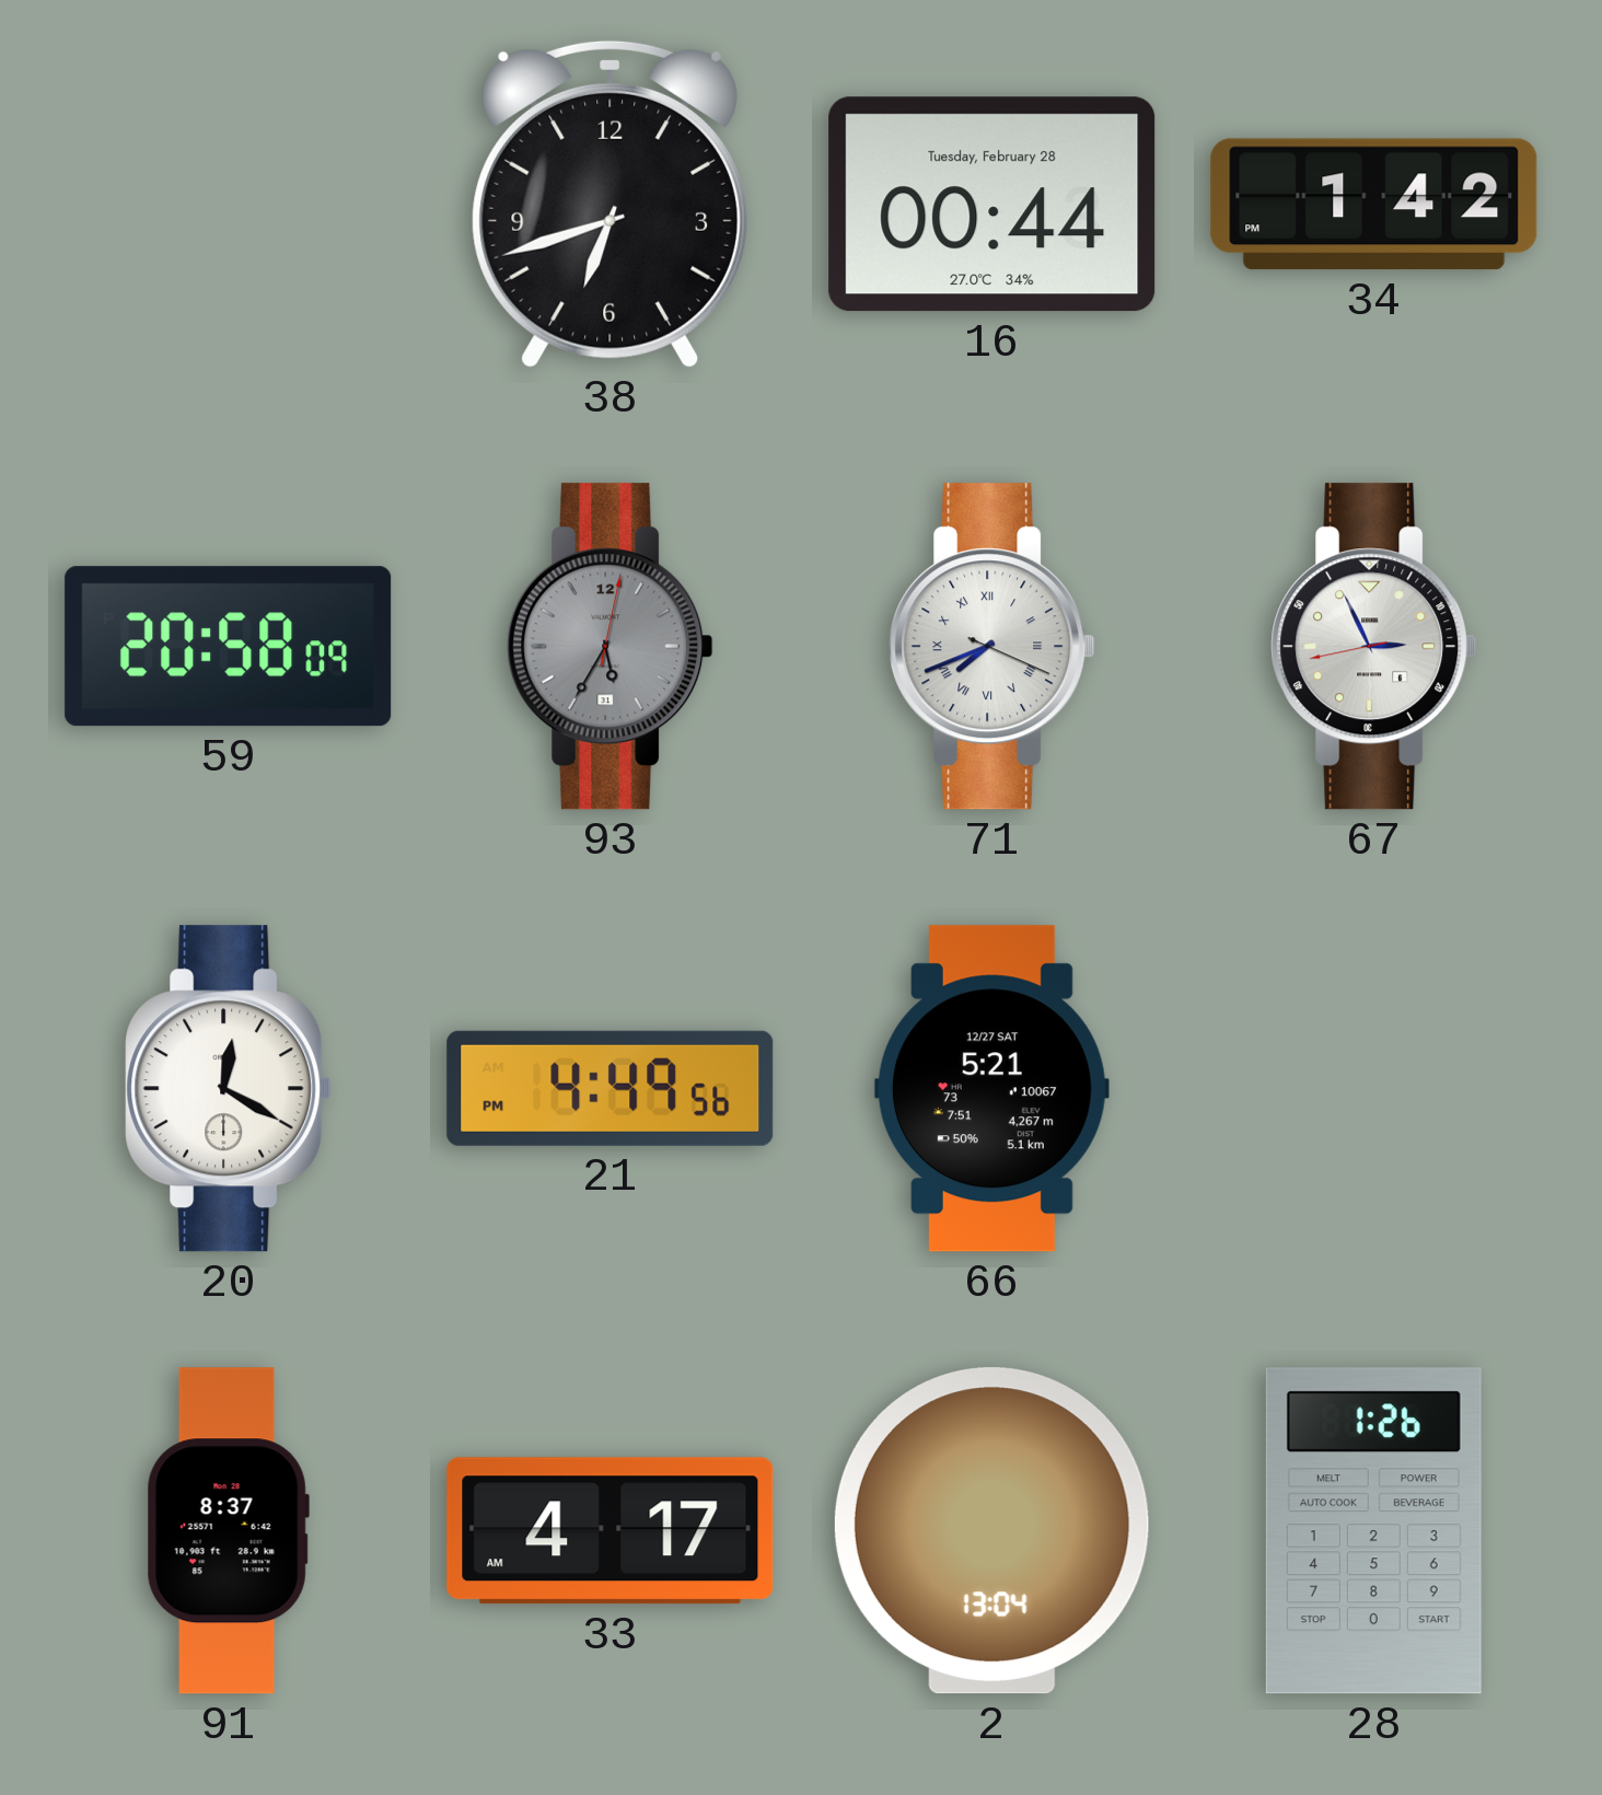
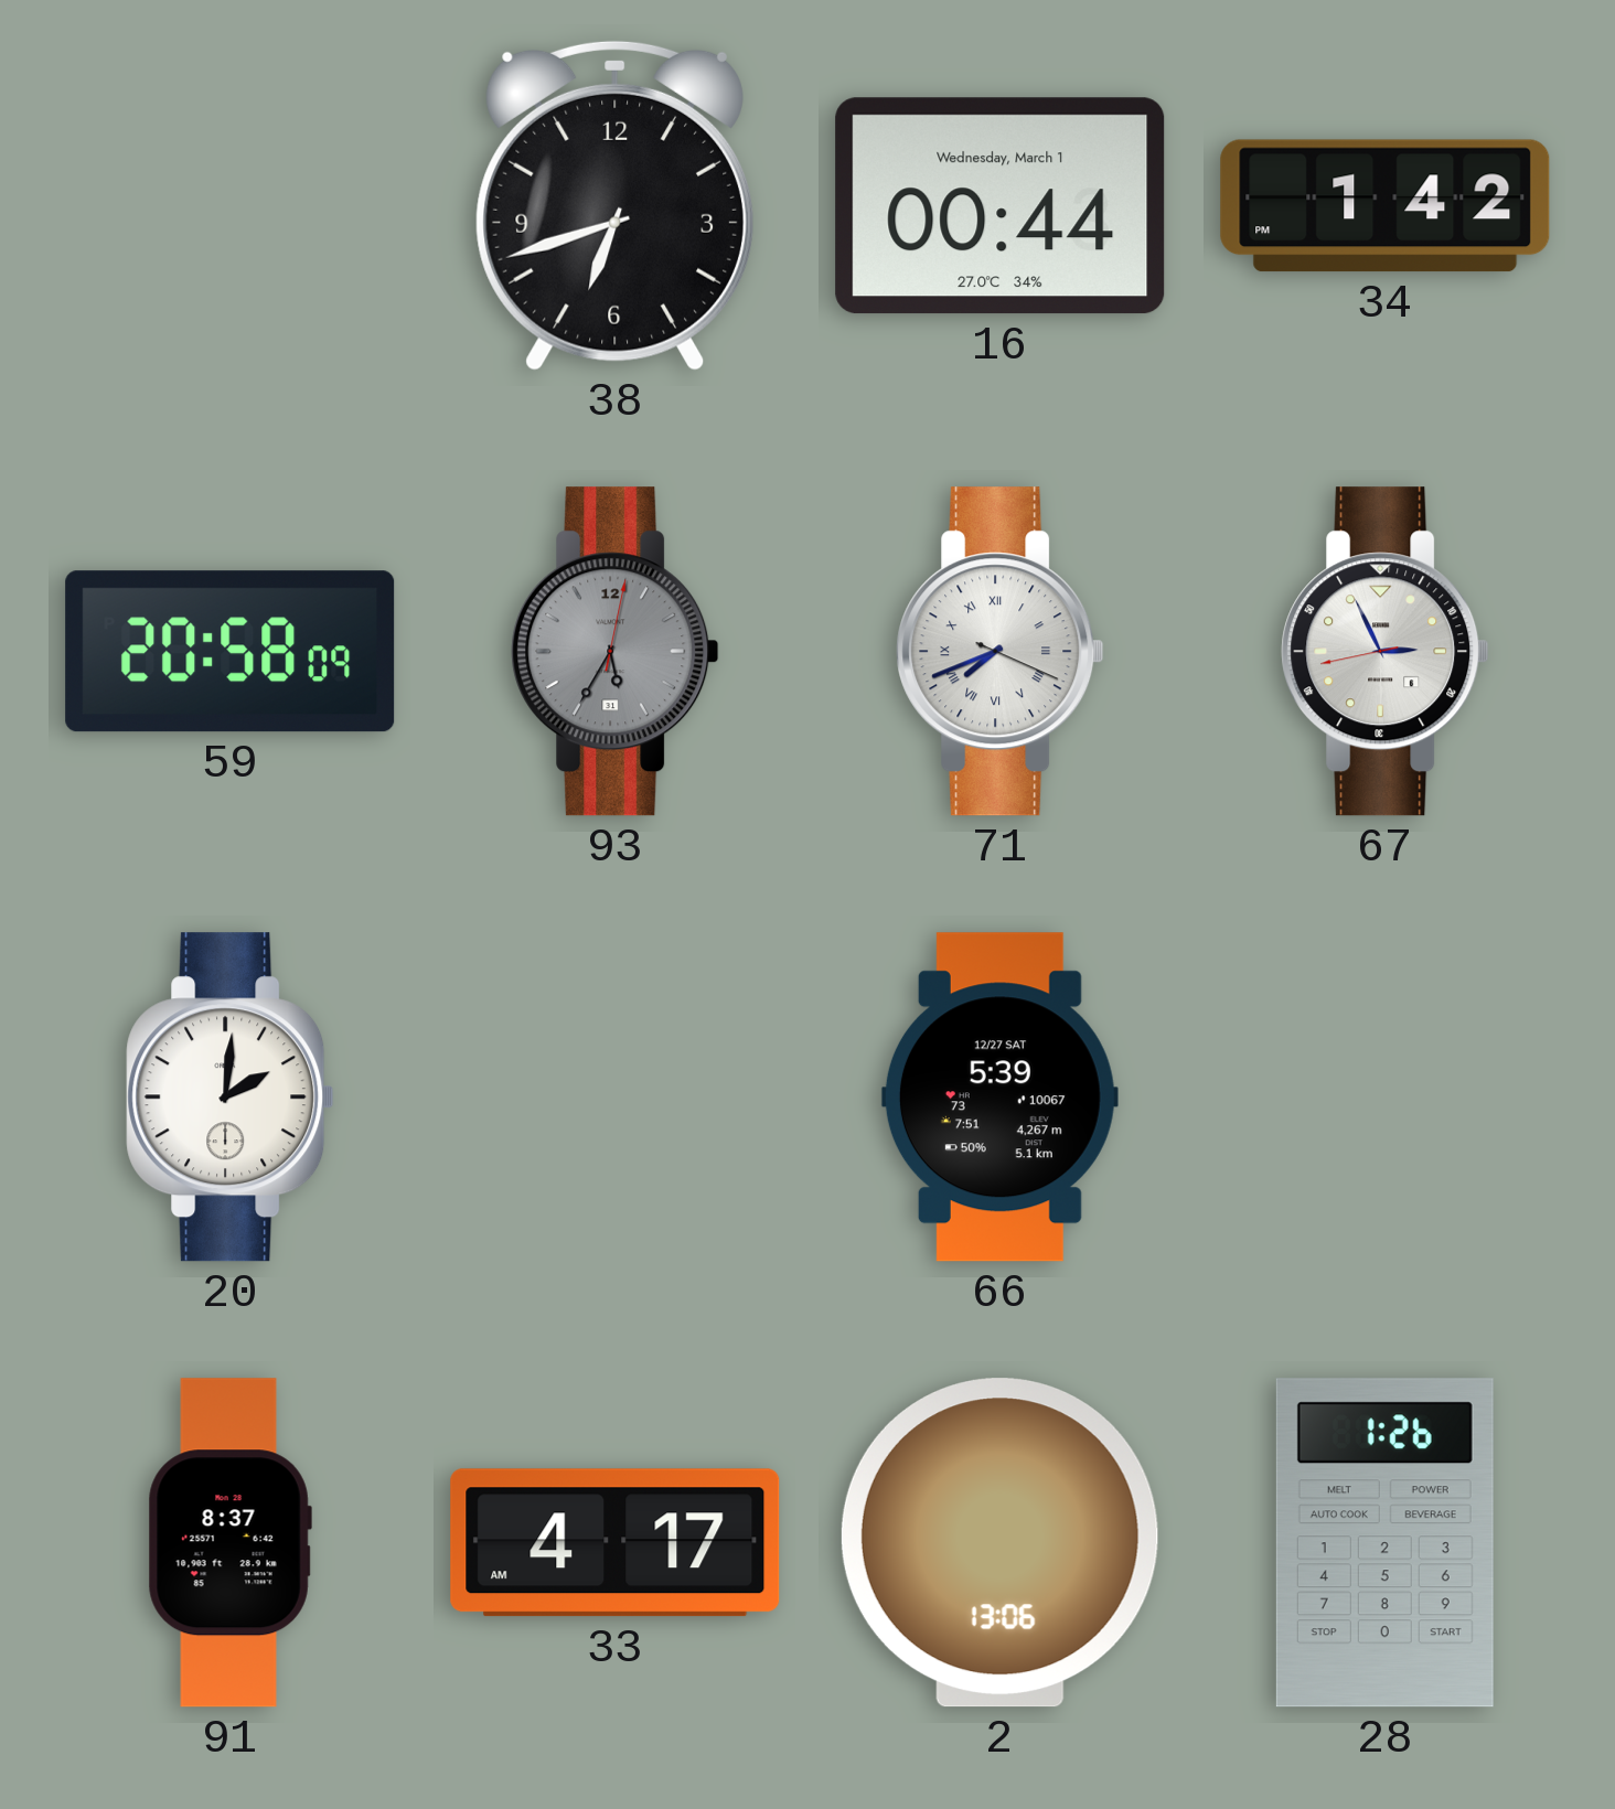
16 date: Tuesday, February 28 -> Wednesday, March 1
20: 12:20 -> 2:01
21: 4:49 -> none
66: 5:21 -> 5:39
2: 13:04 -> 13:06
